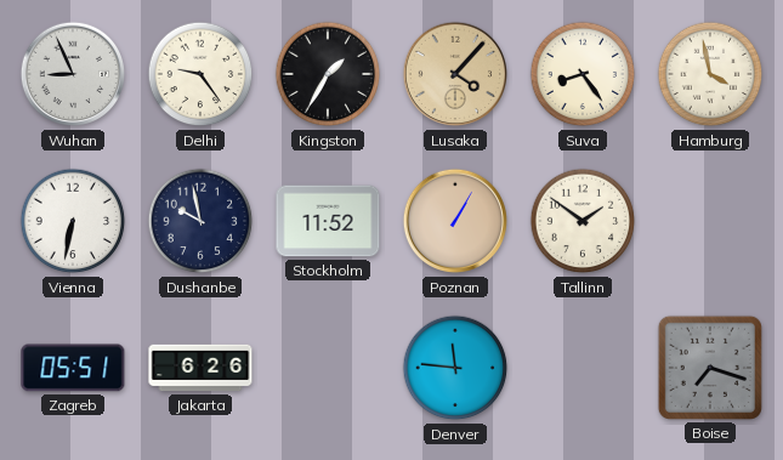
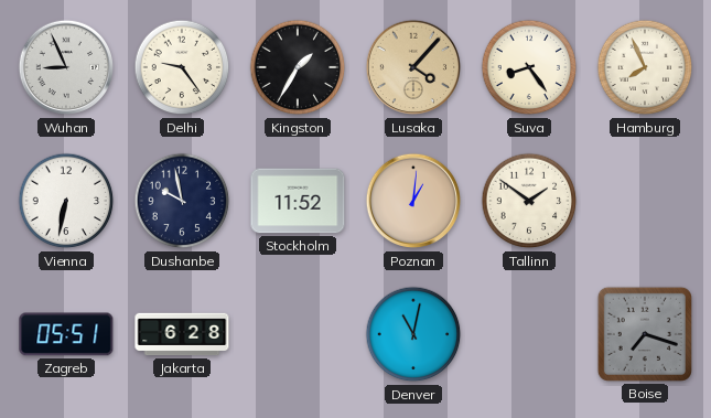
Hamburg: 3:58 -> 7:56
Poznan: 1:05 -> 1:01
Jakarta: 6:26 -> 6:28
Denver: 11:46 -> 11:02
